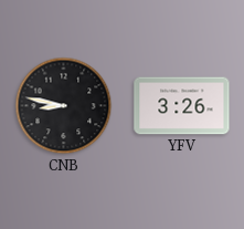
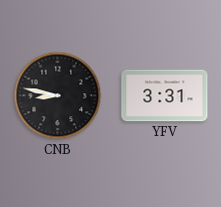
YFV: 3:26 -> 3:31
